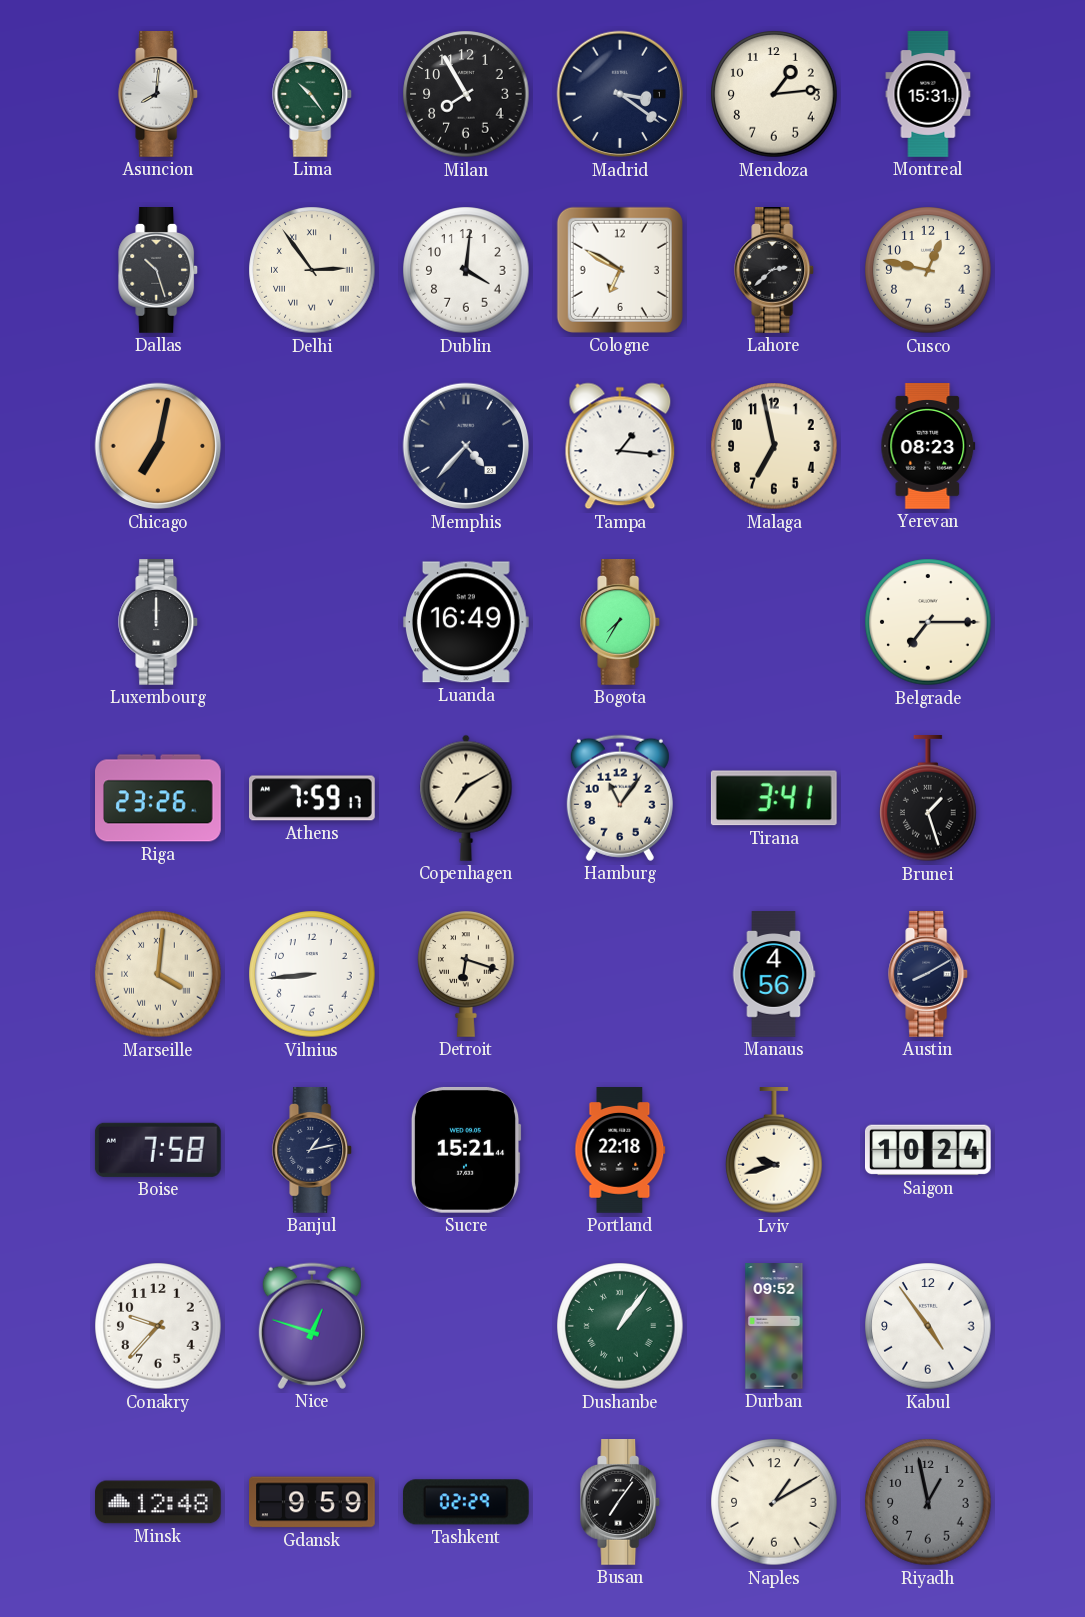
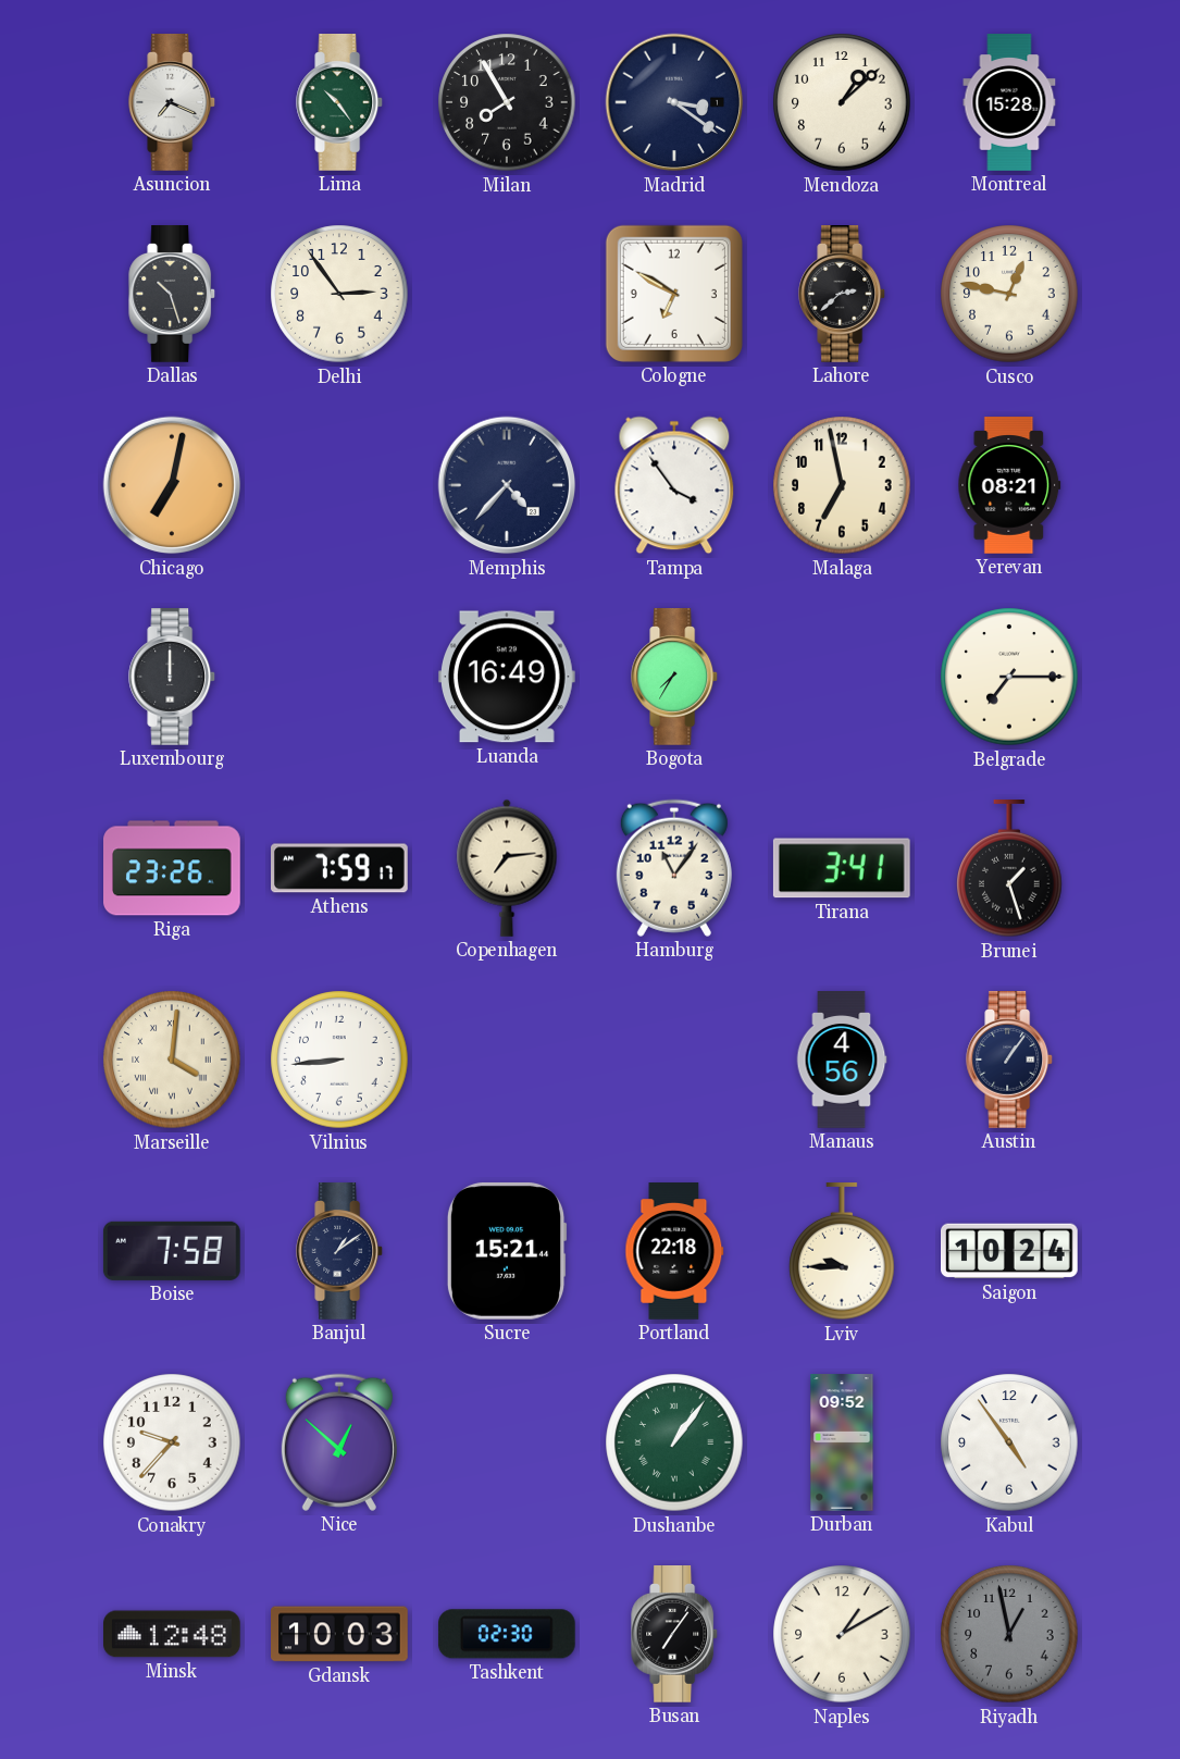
Asuncion: 8:01 -> 7:19
Mendoza: 1:14 -> 1:08
Montreal: 15:31 -> 15:28
Delhi numerals: Roman -> Arabic
Dublin: 4:01 -> none
Tampa: 1:16 -> 3:54
Yerevan: 08:23 -> 08:21
Copenhagen: 7:10 -> 7:14
Detroit: 6:18 -> none
Austin: 8:10 -> 1:06
Banjul: 1:13 -> 1:09
Lviv: 9:42 -> 9:45
Nice: 12:48 -> 12:52
Gdansk: 9:59 -> 10:03
Tashkent: 02:29 -> 02:30
